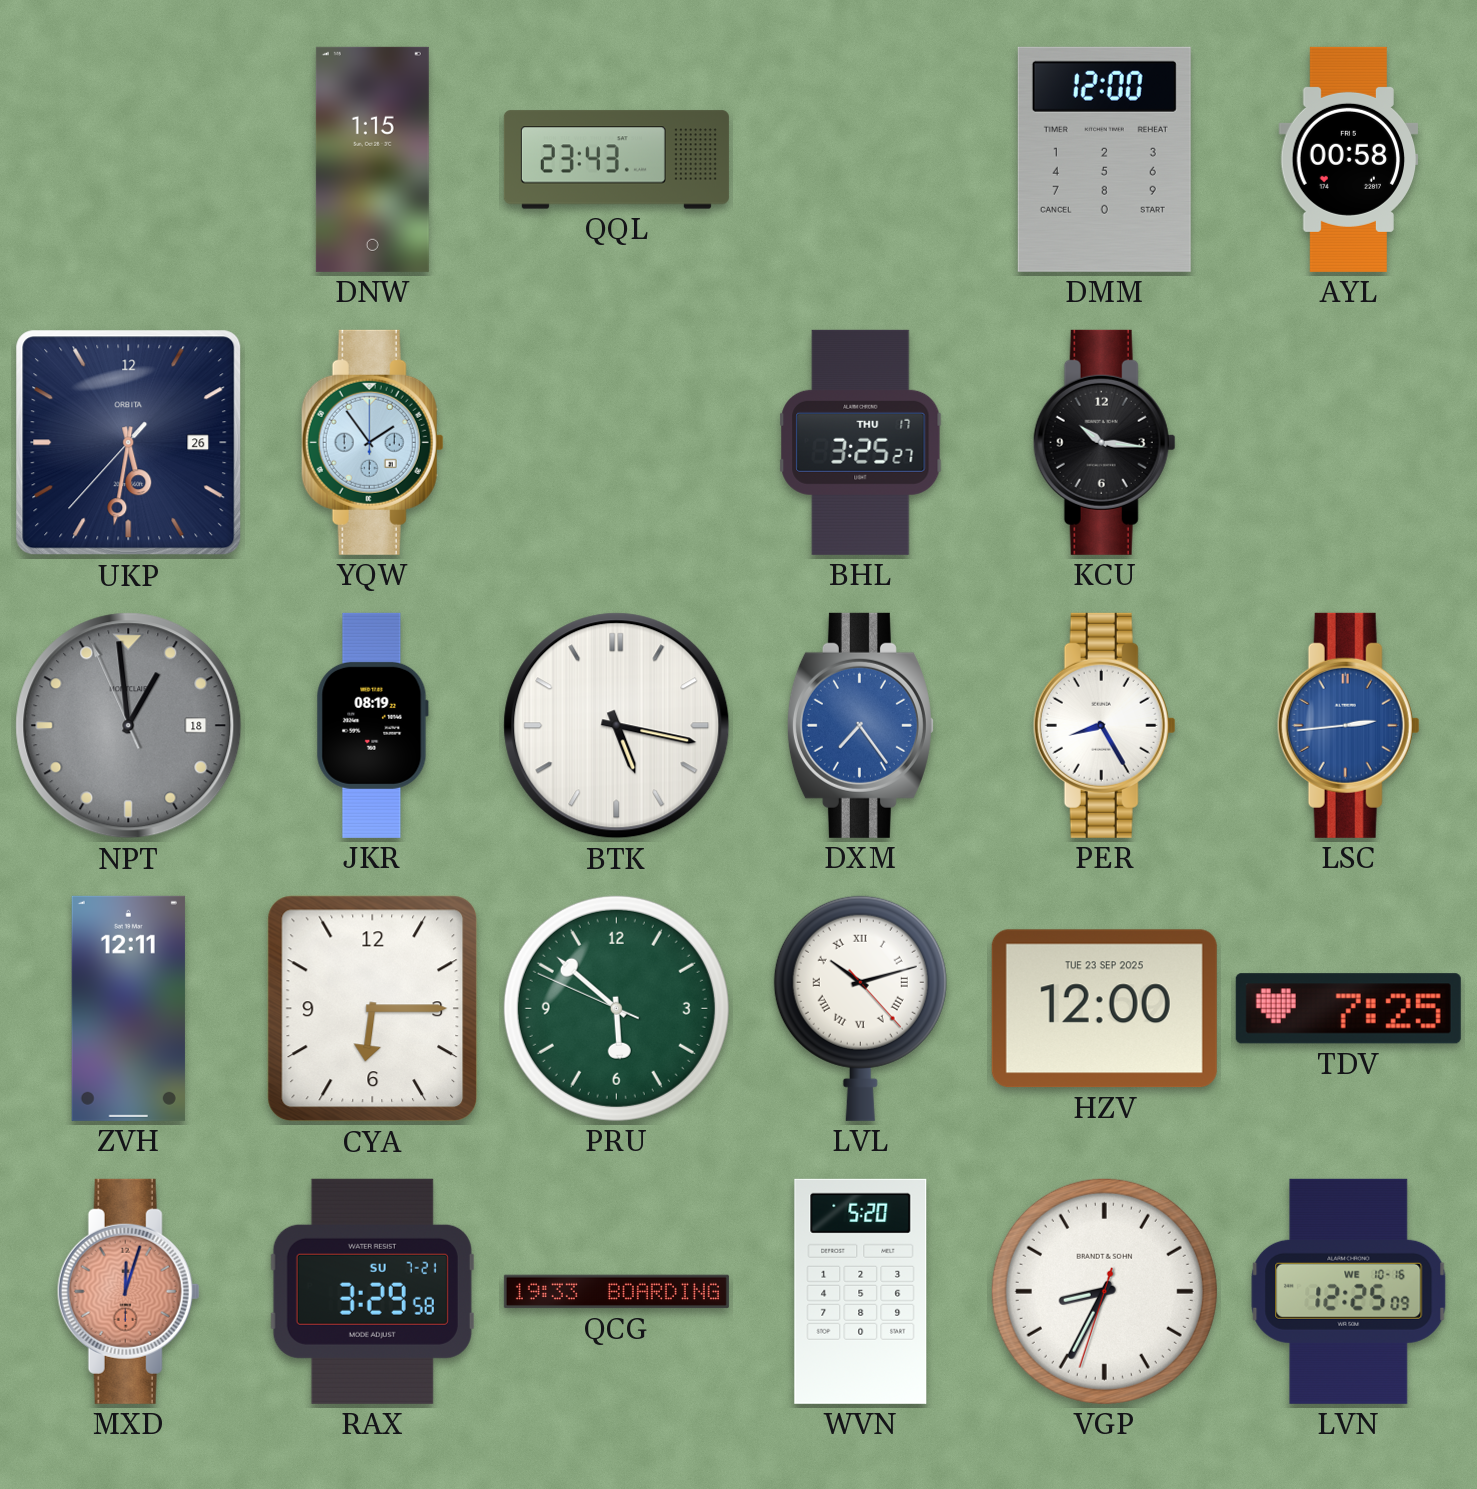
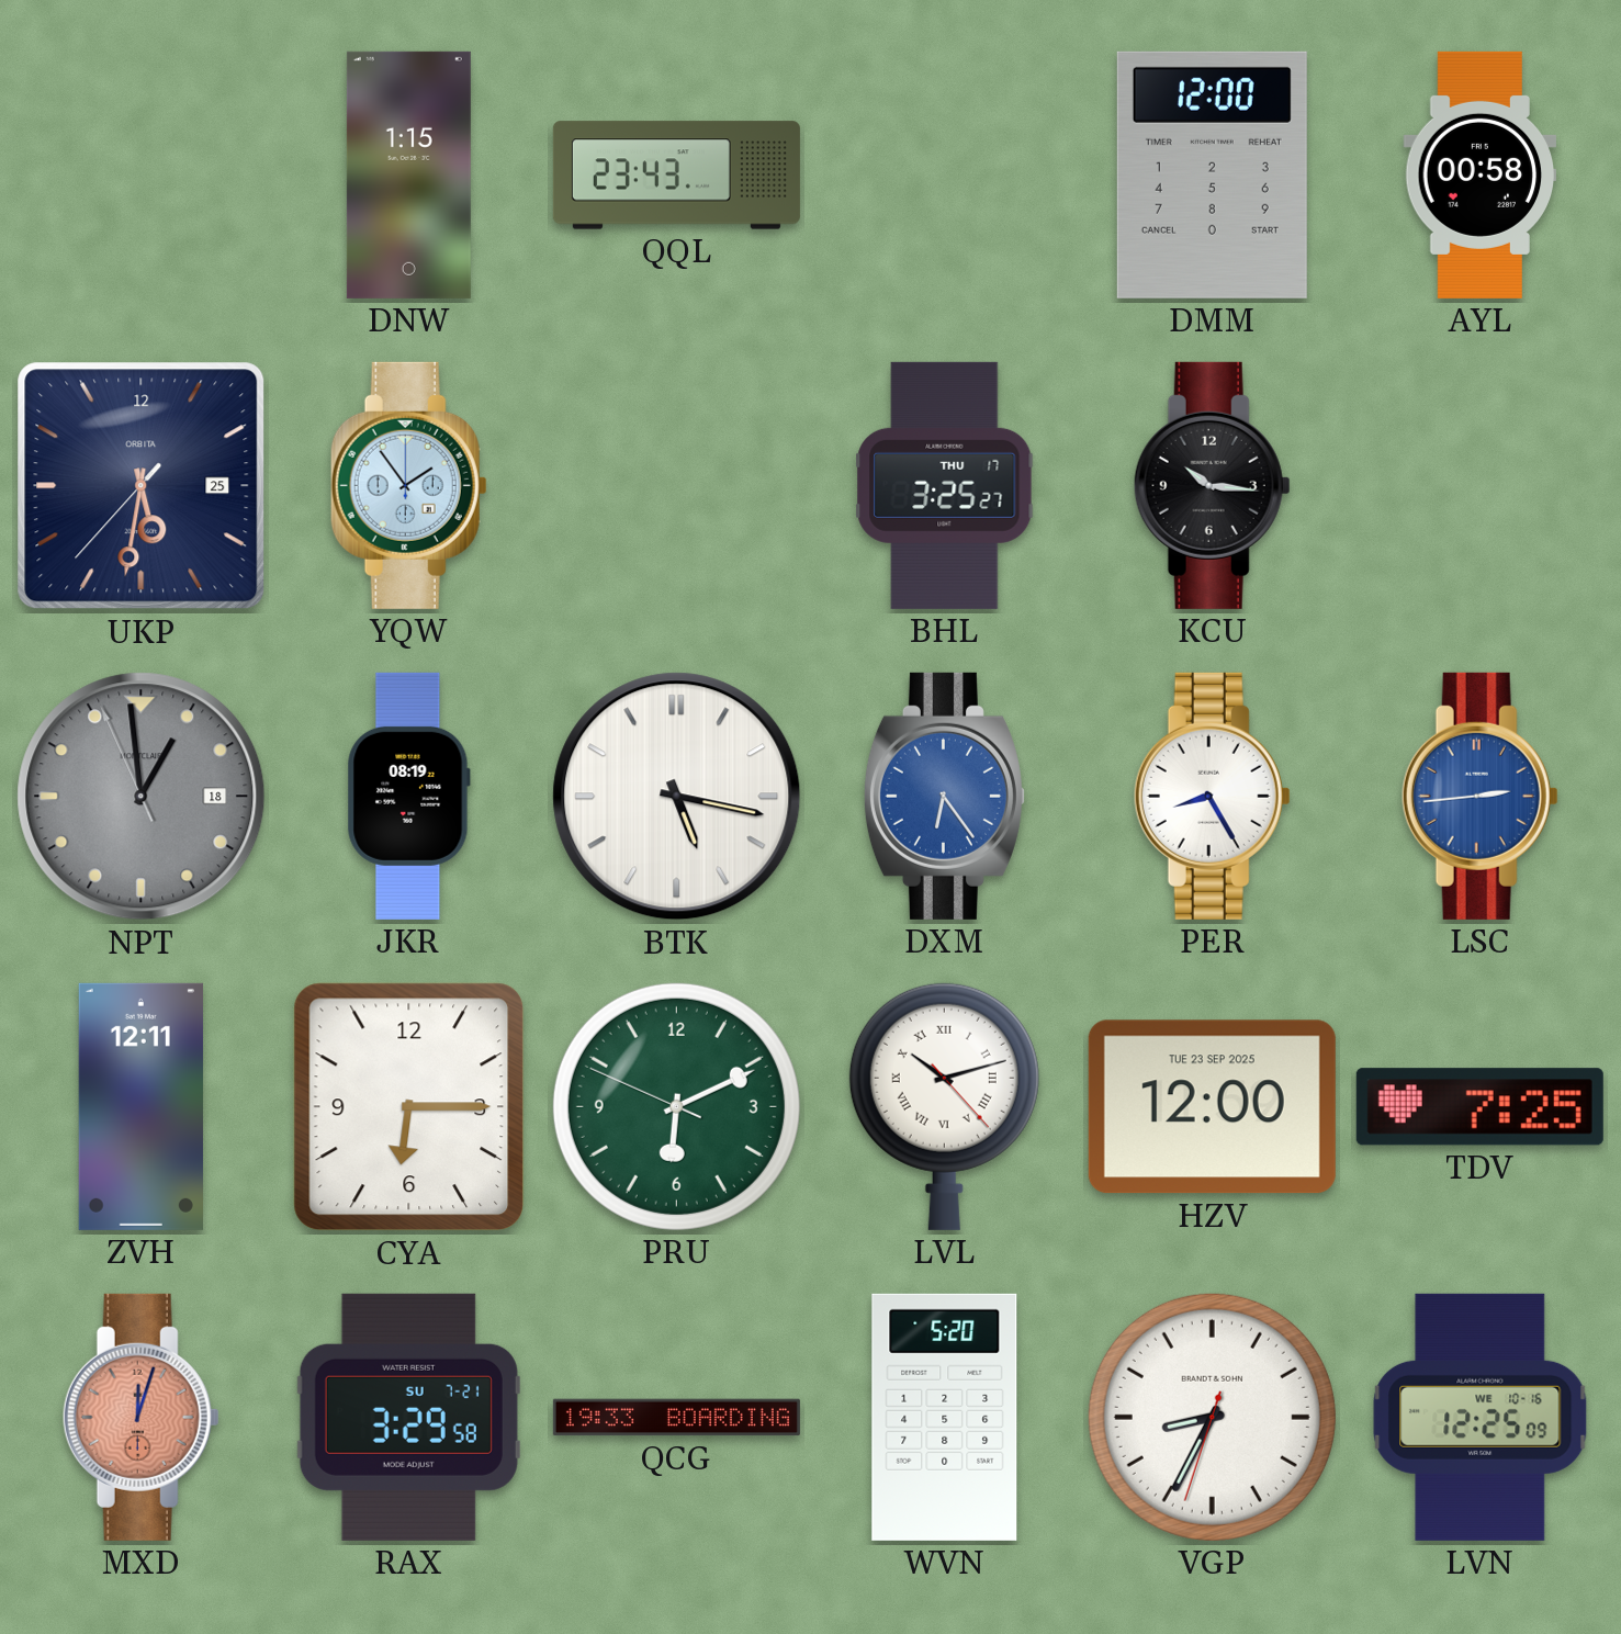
UKP date: 26 -> 25
DXM: 7:24 -> 6:24
PRU: 5:51 -> 6:10
